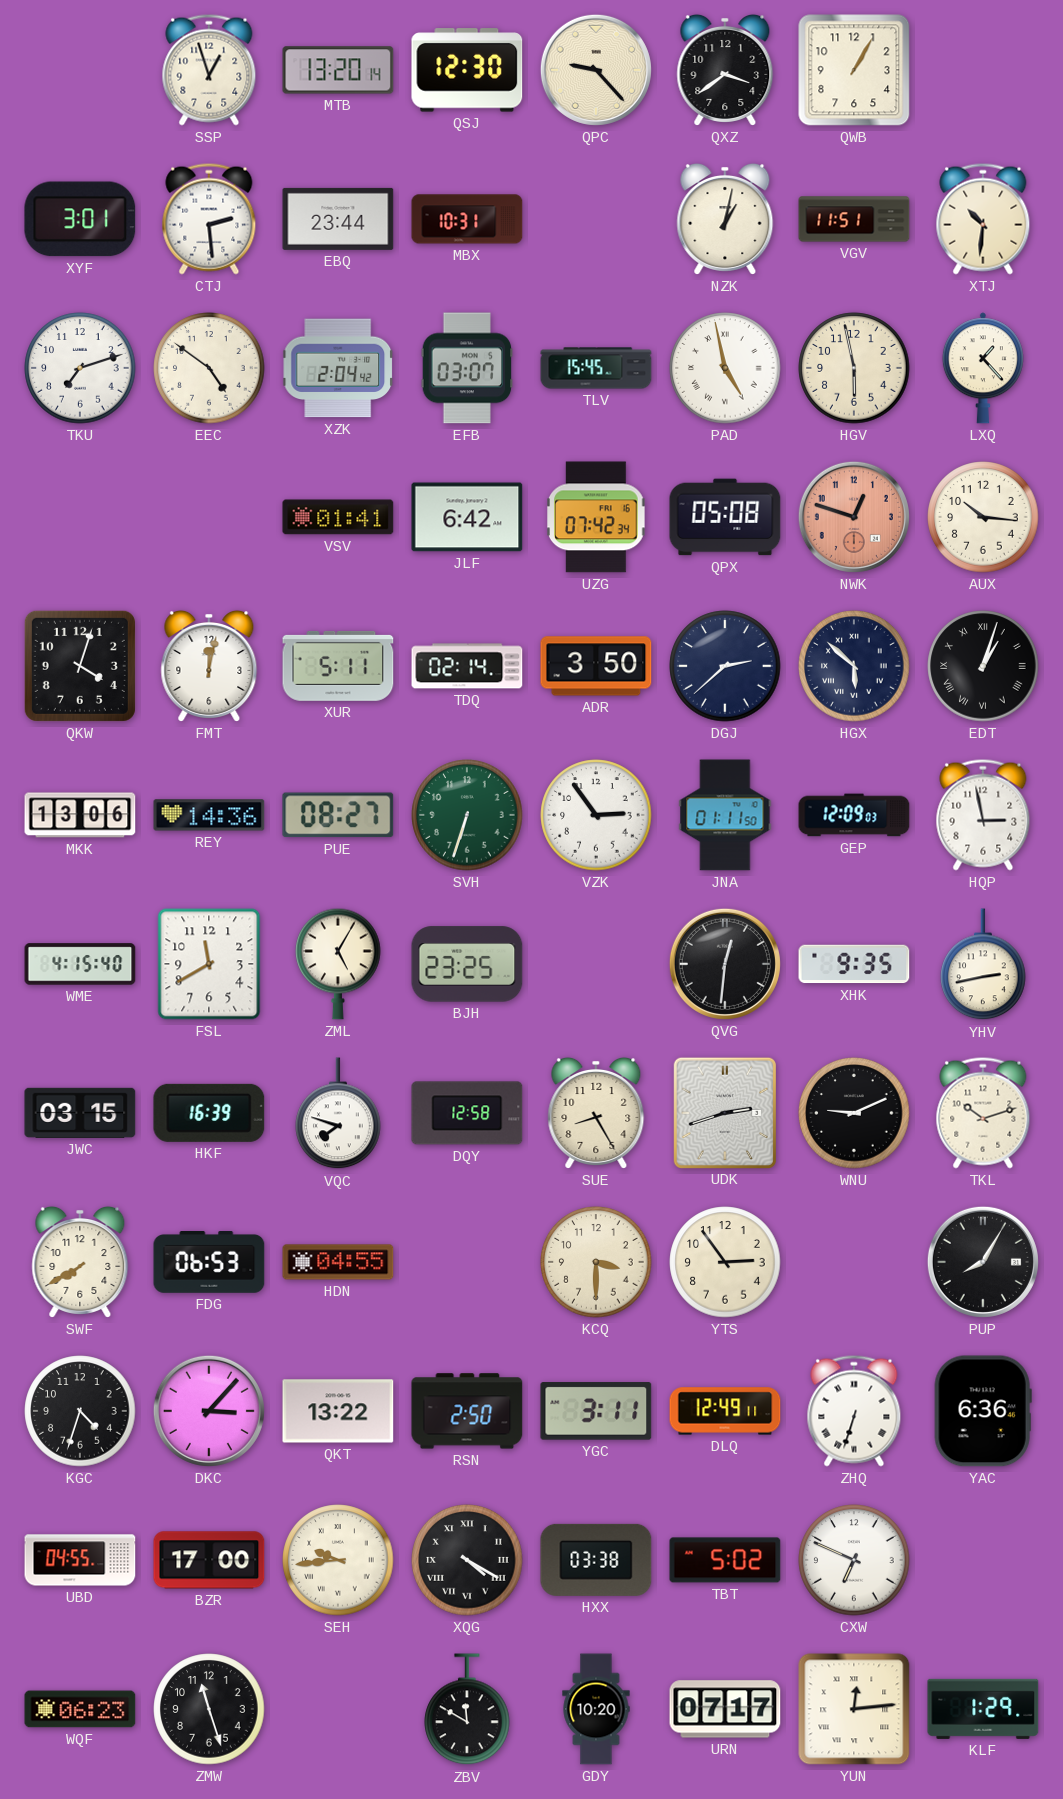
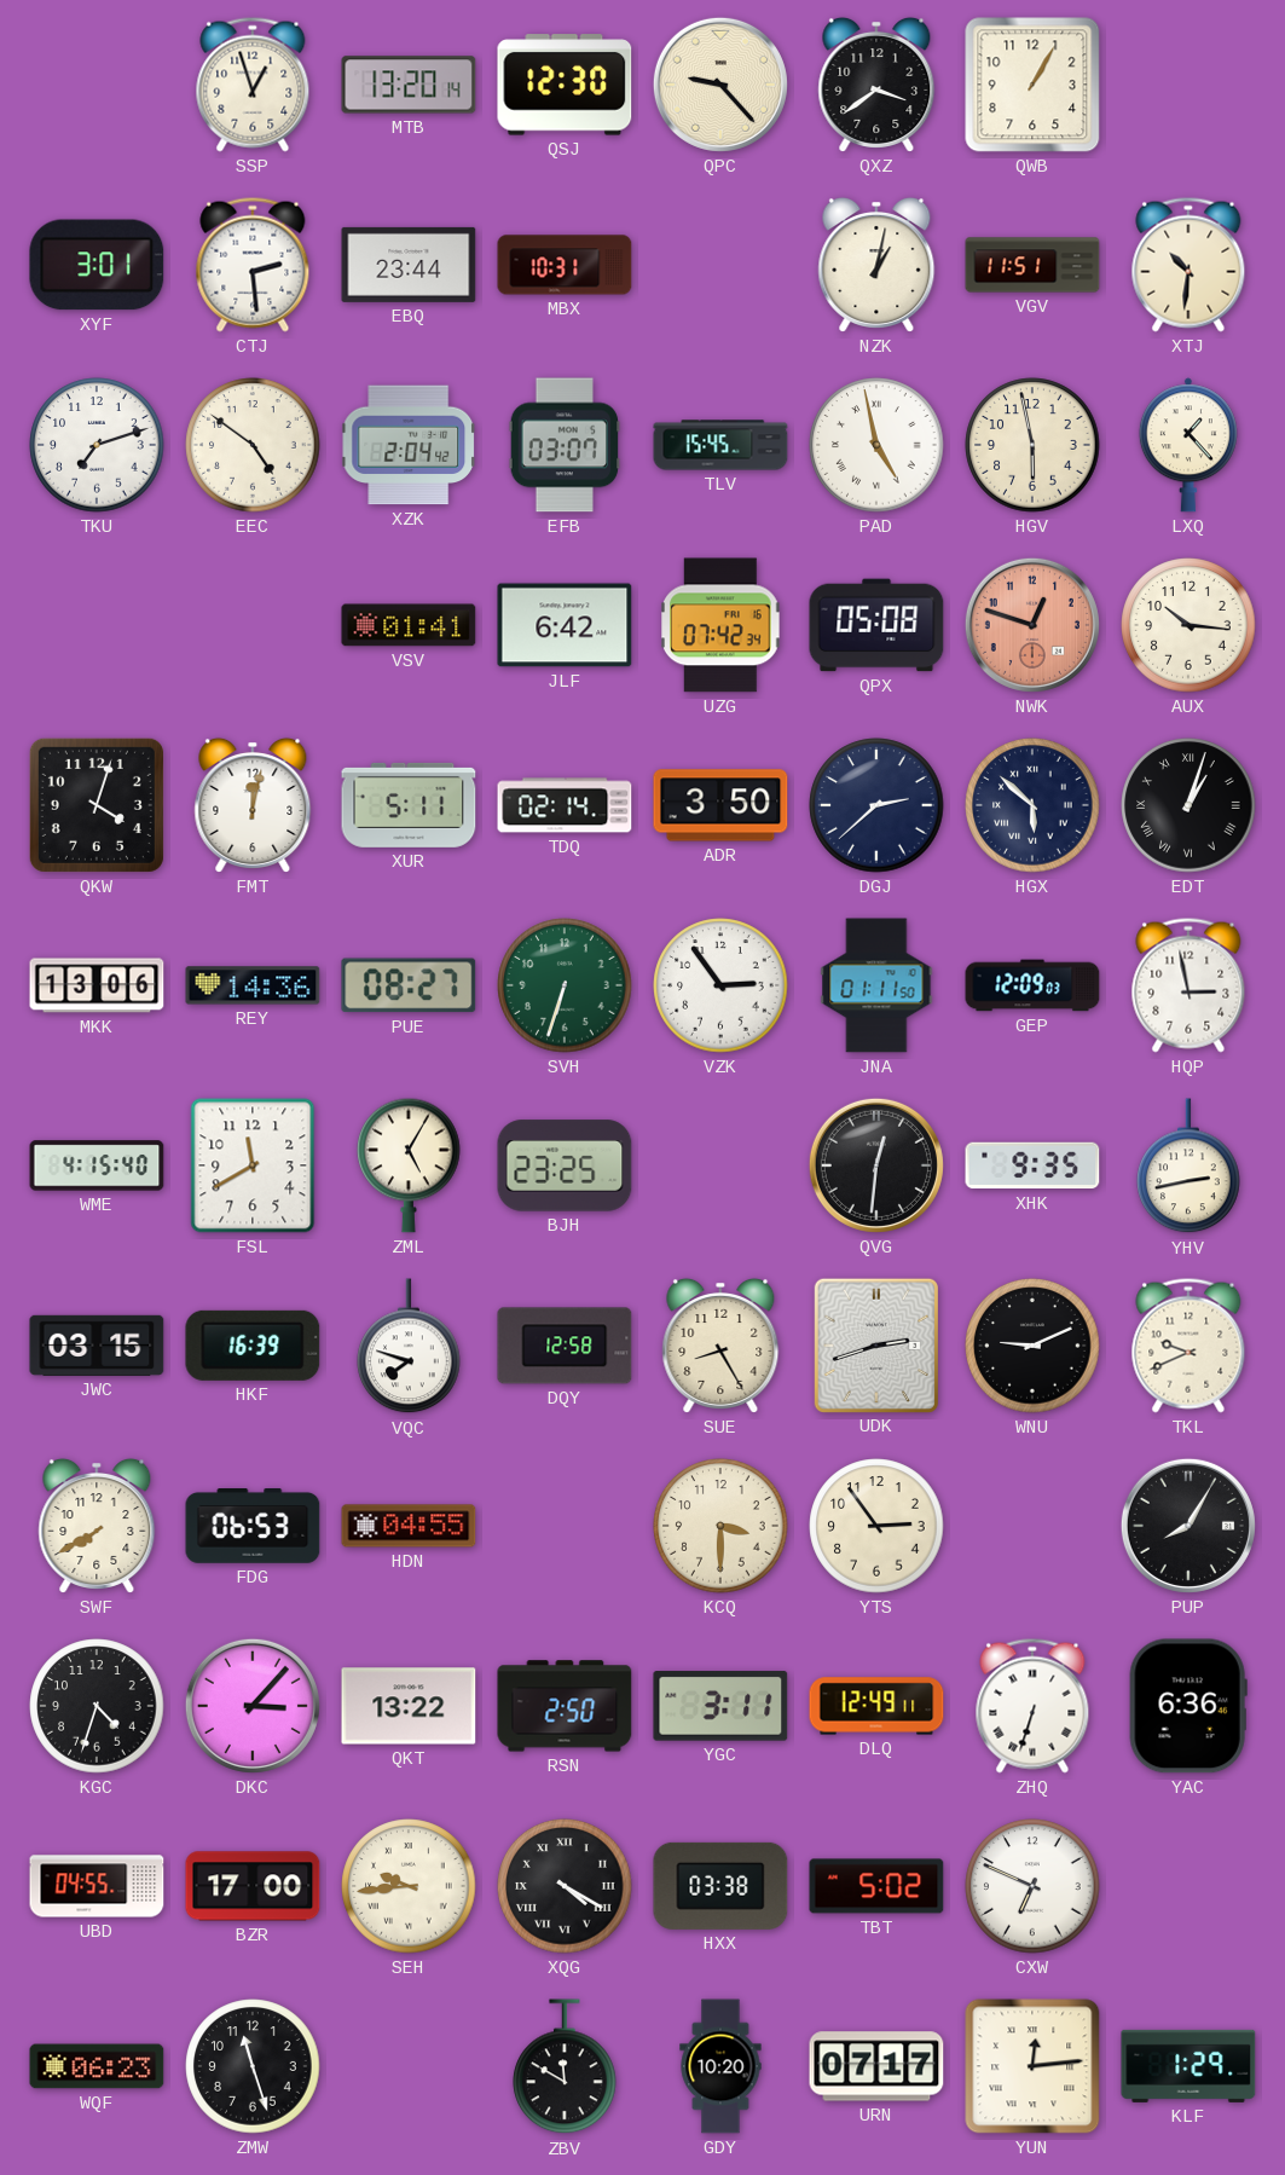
TKL: 10:12 -> 9:41
